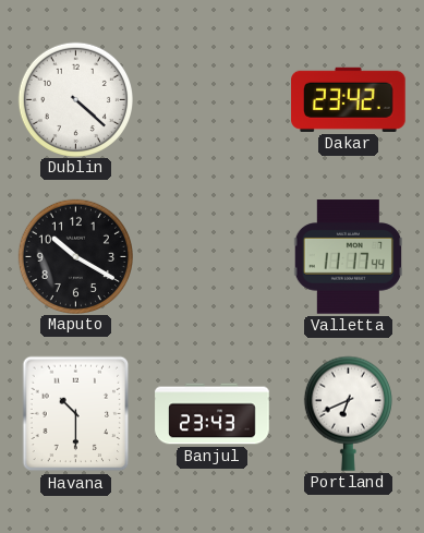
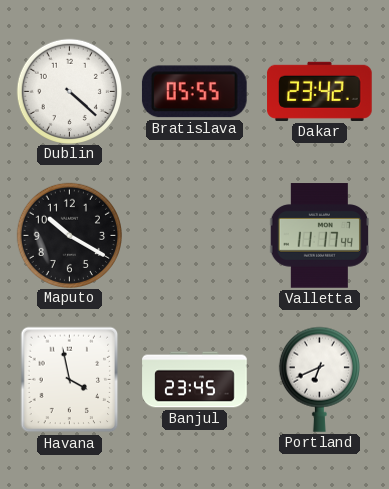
Bratislava: none -> 05:55
Havana: 10:30 -> 3:58
Banjul: 23:43 -> 23:45
